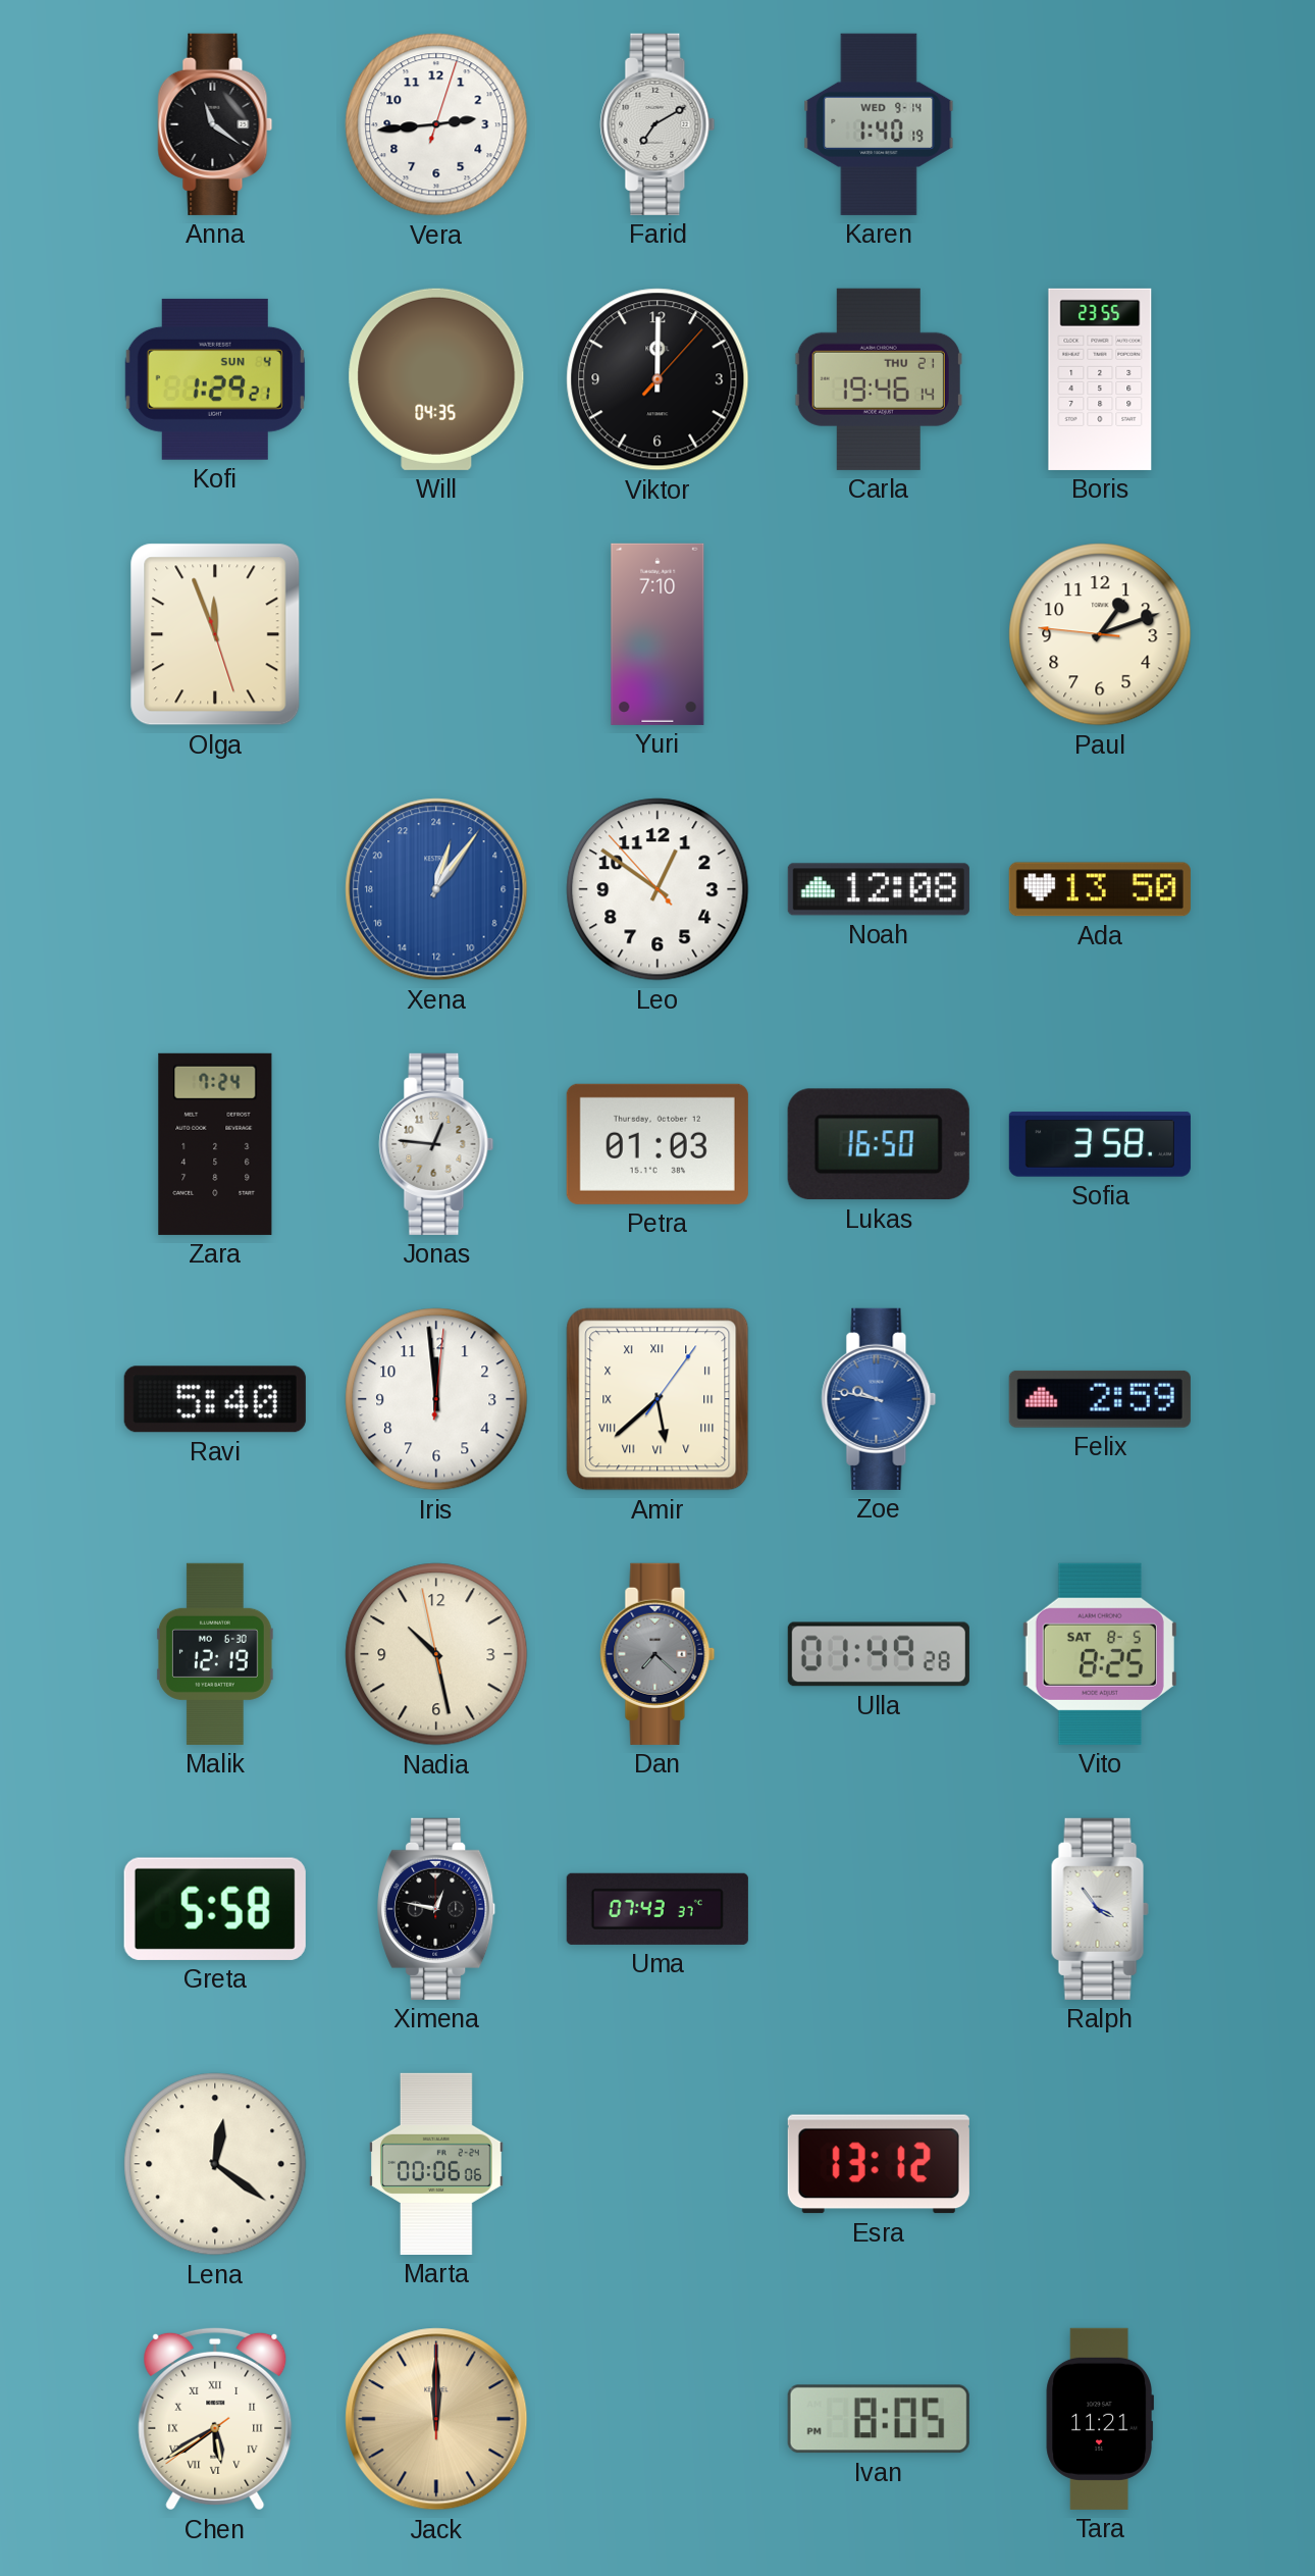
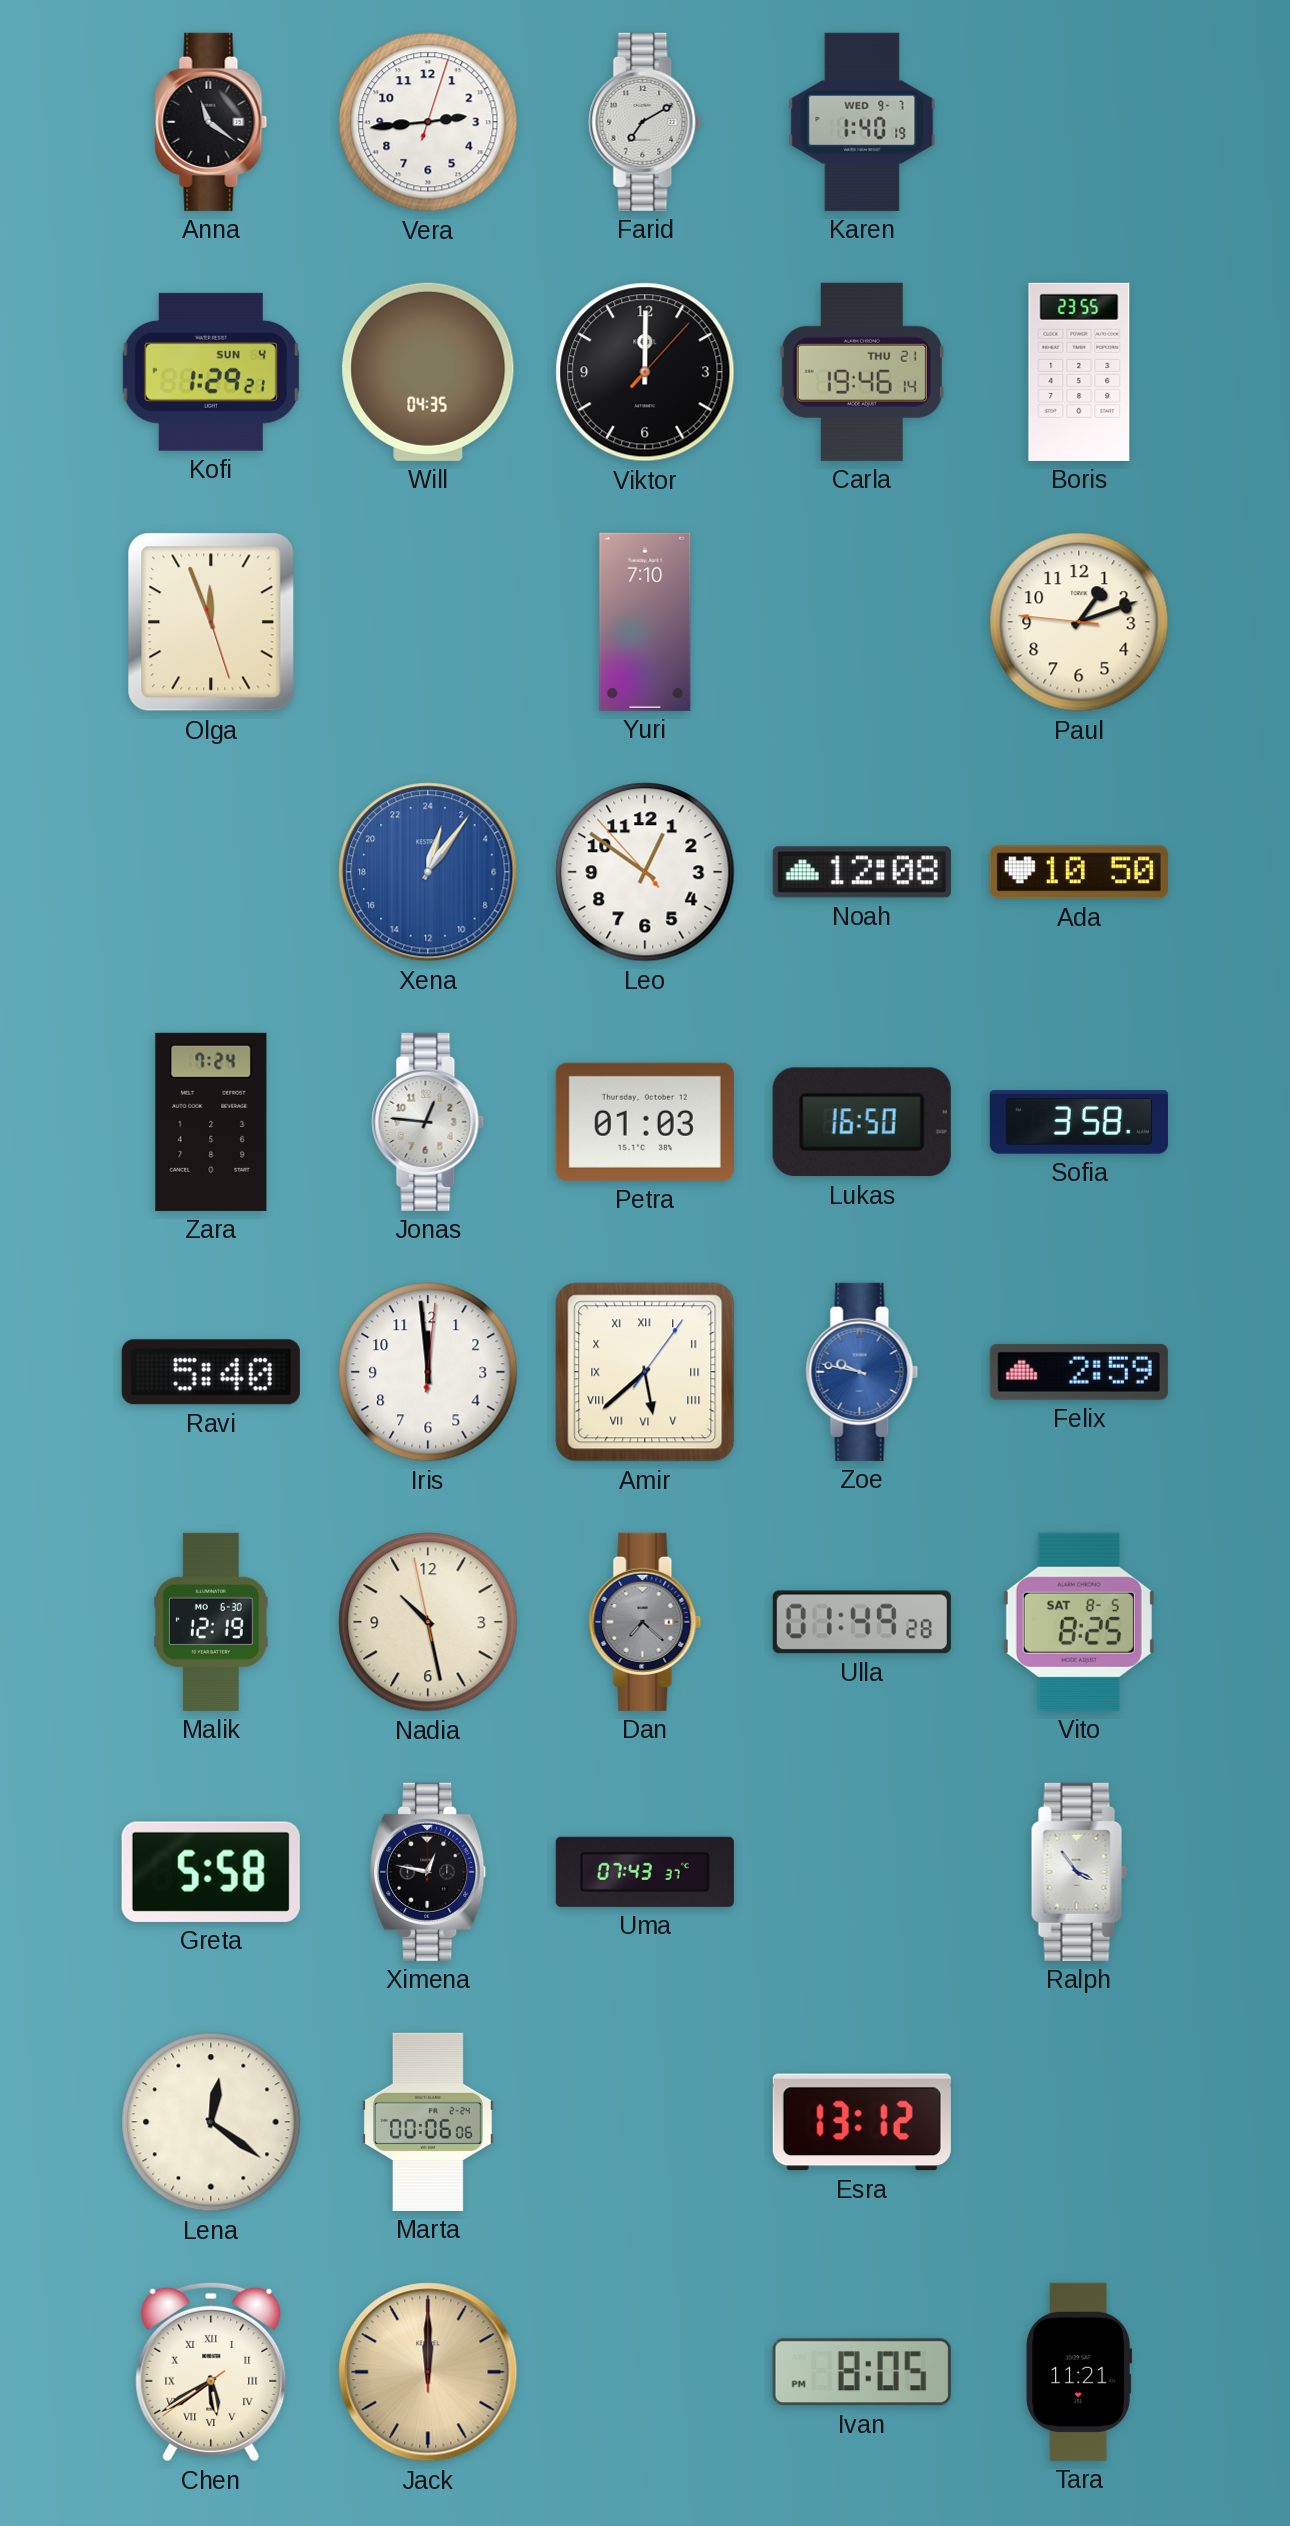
Karen date: WED 9-14 -> WED 9-7
Ada: 13:50 -> 10:50
